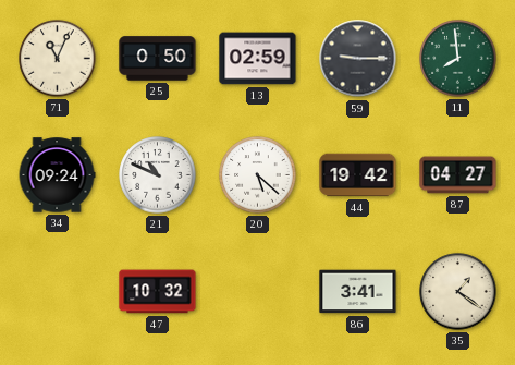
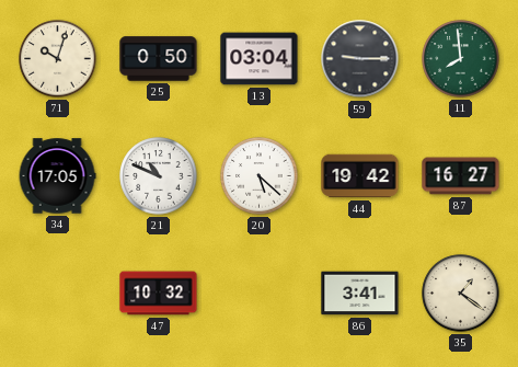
71: 11:04 -> 10:03
13: 02:59 -> 03:04
34: 09:24 -> 17:05
87: 04:27 -> 16:27
